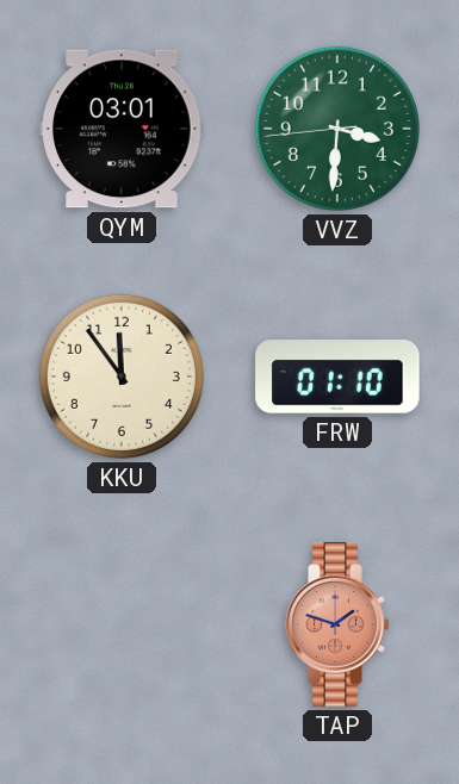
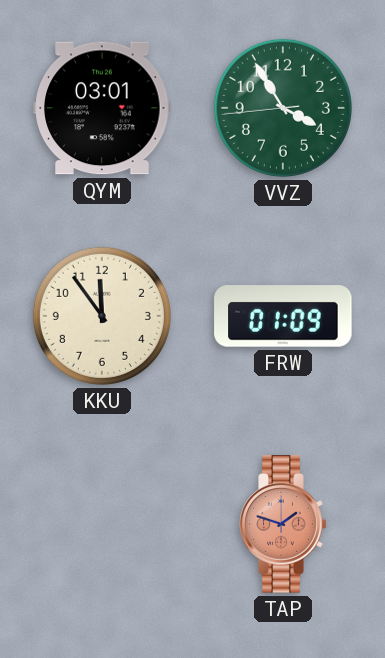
VVZ: 3:30 -> 3:54
FRW: 01:10 -> 01:09
